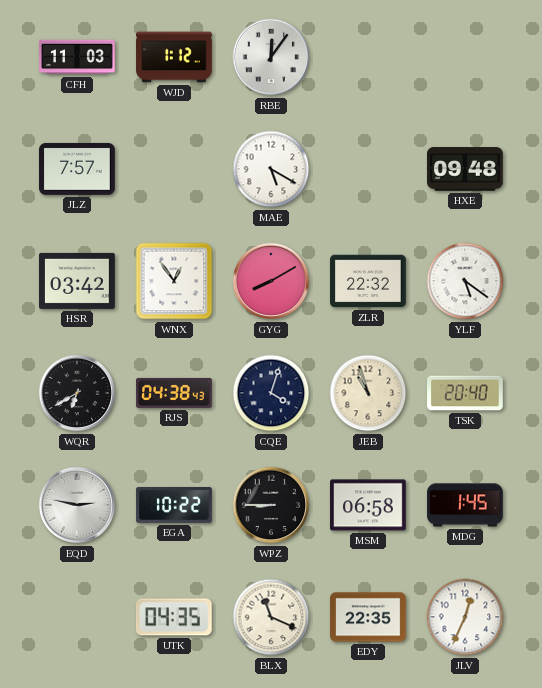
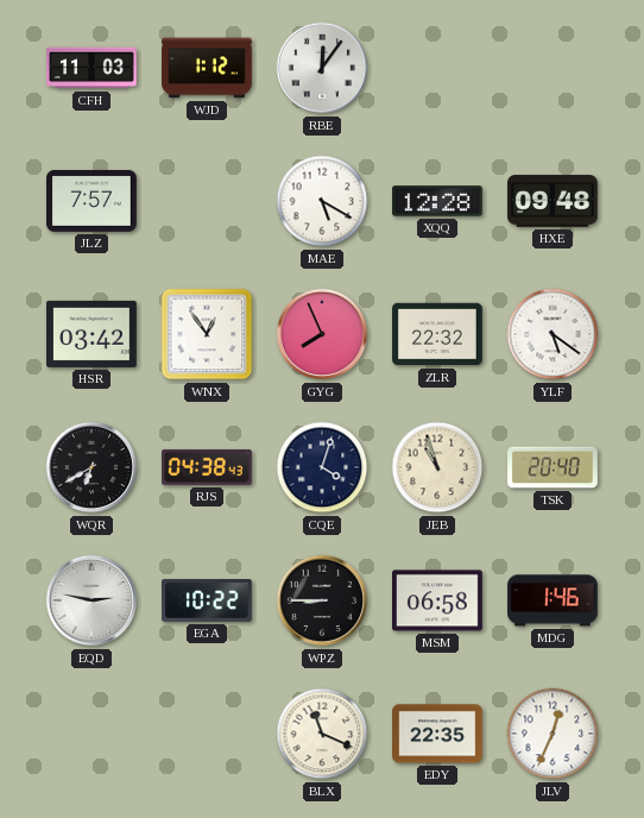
XQQ: none -> 12:28
GYG: 8:10 -> 7:56
MDG: 1:45 -> 1:46
UTK: 04:35 -> none
